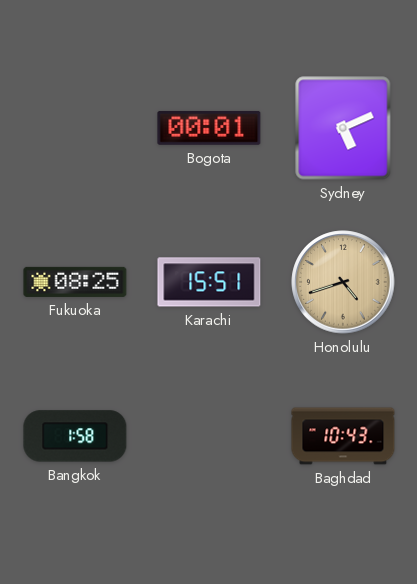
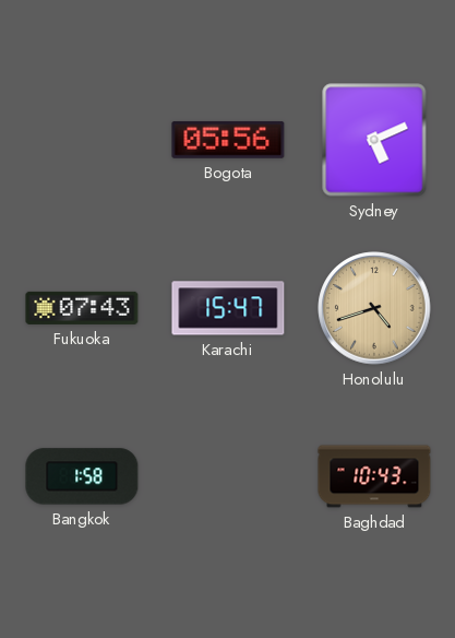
Bogota: 00:01 -> 05:56
Fukuoka: 08:25 -> 07:43
Karachi: 15:51 -> 15:47
